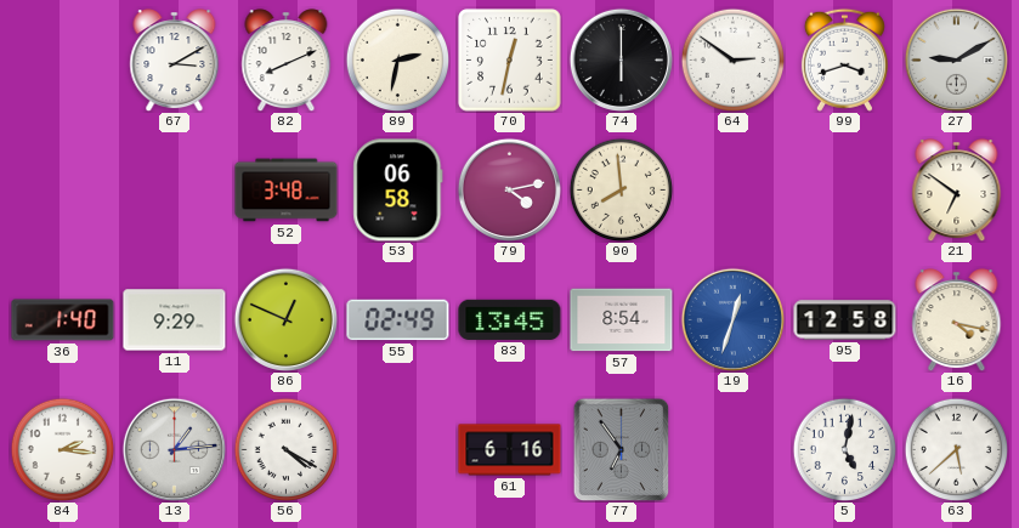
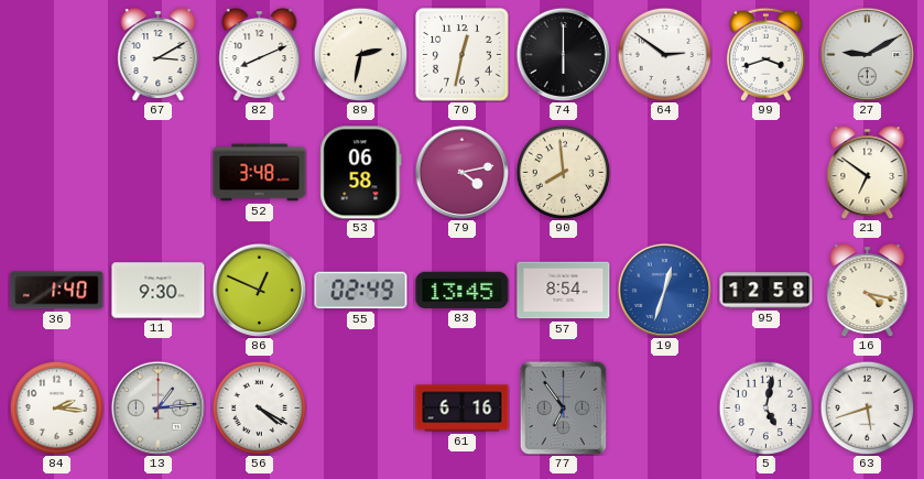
11: 9:29 -> 9:30
63: 5:38 -> 5:42
